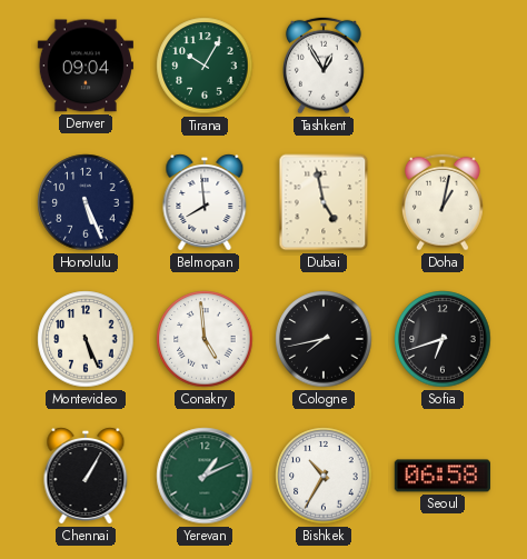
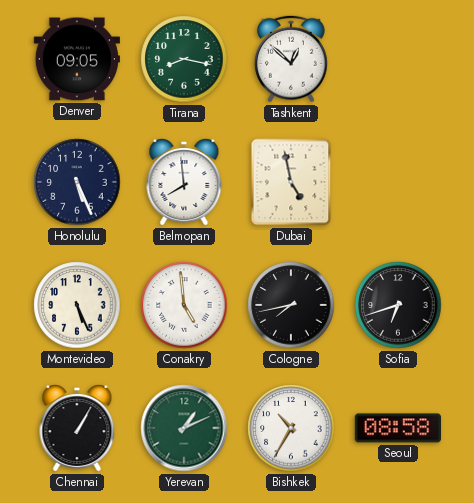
Denver: 09:04 -> 09:05
Tirana: 10:05 -> 8:17
Tashkent: 12:55 -> 12:52
Doha: 1:02 -> none
Seoul: 06:58 -> 08:58
